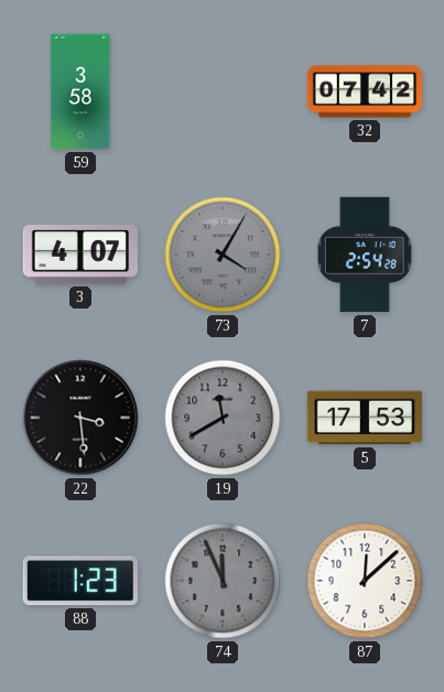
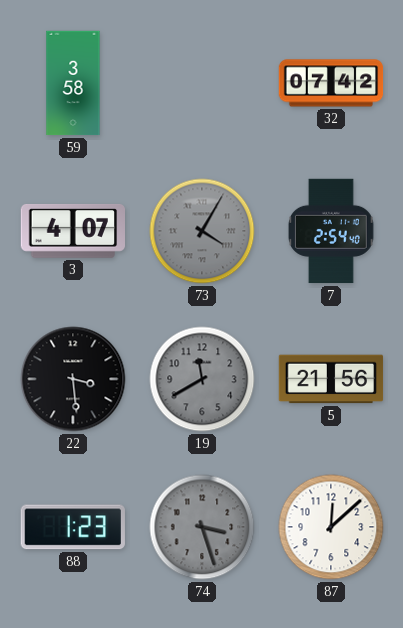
7: 2:54:28 -> 2:54:40
5: 17:53 -> 21:56
74: 11:56 -> 3:27
